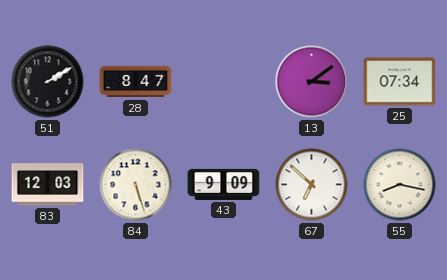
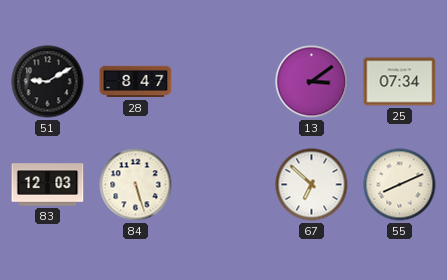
51: 2:10 -> 9:10
43: 9:09 -> none
55: 8:17 -> 8:11
